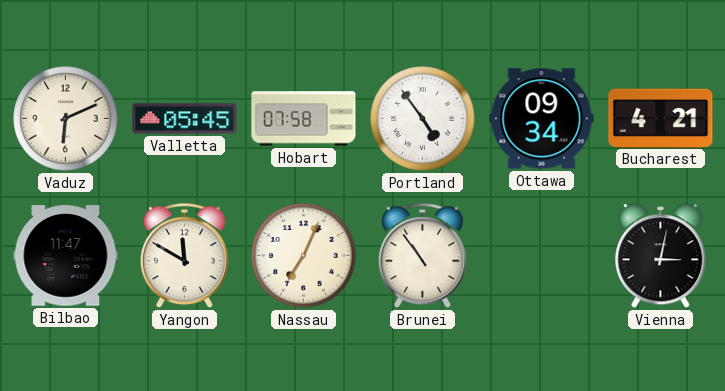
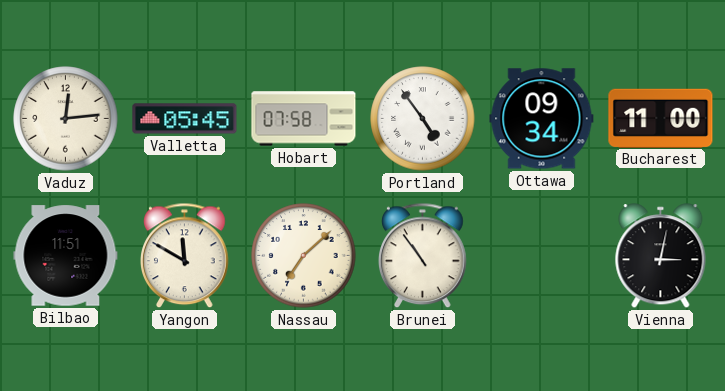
Vaduz: 6:11 -> 12:14
Bucharest: 4:21 -> 11:00
Bilbao: 11:47 -> 11:51
Nassau: 7:04 -> 7:08
